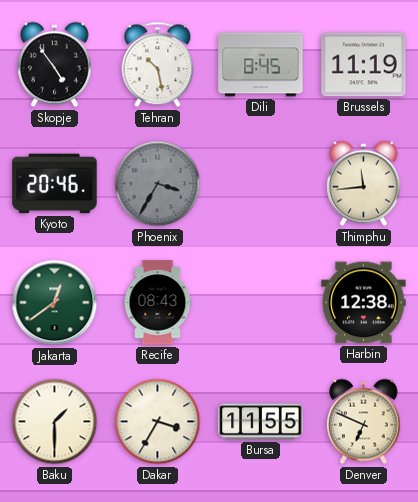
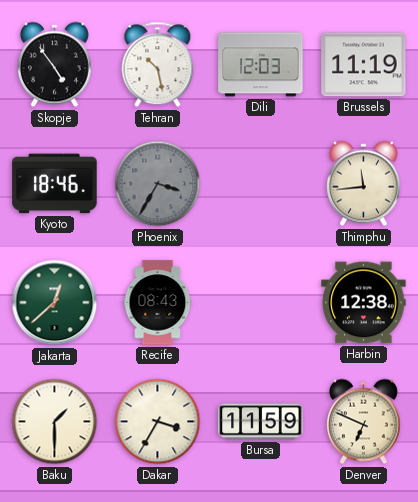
Dili: 8:45 -> 12:03
Kyoto: 20:46 -> 18:46
Jakarta: 12:39 -> 12:38
Bursa: 11:55 -> 11:59
